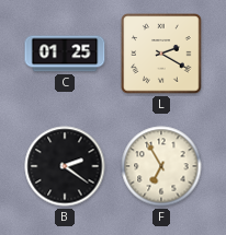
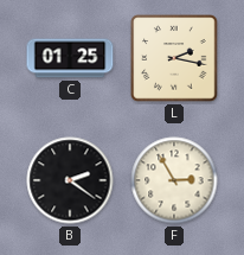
L: 2:20 -> 2:17
F: 6:55 -> 2:55
